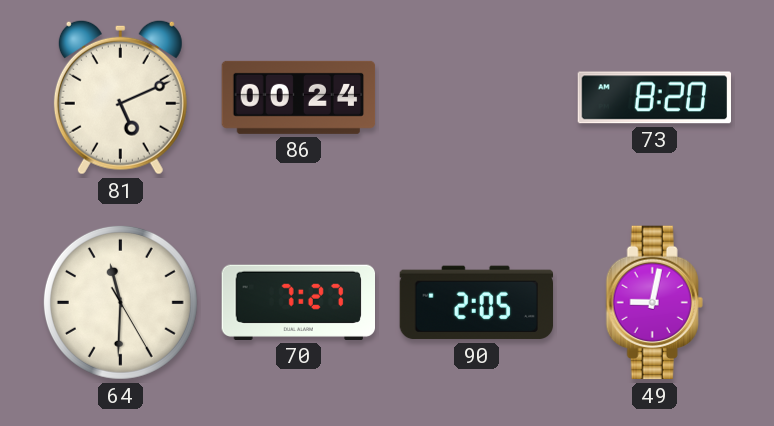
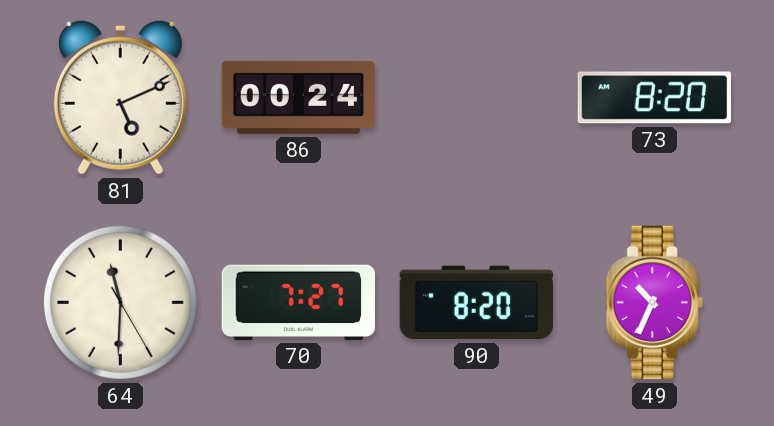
90: 2:05 -> 8:20
49: 9:02 -> 10:34
